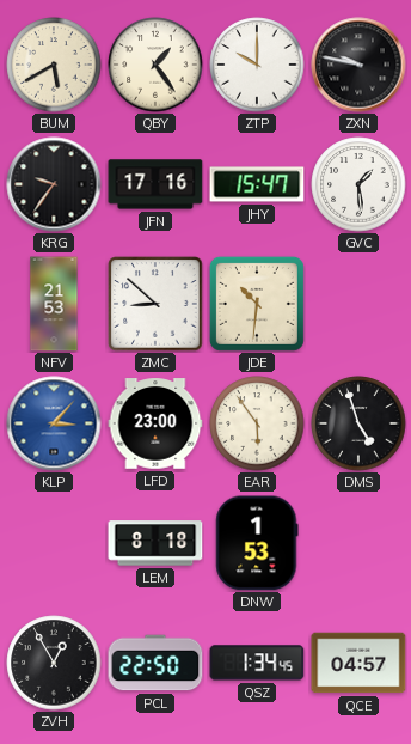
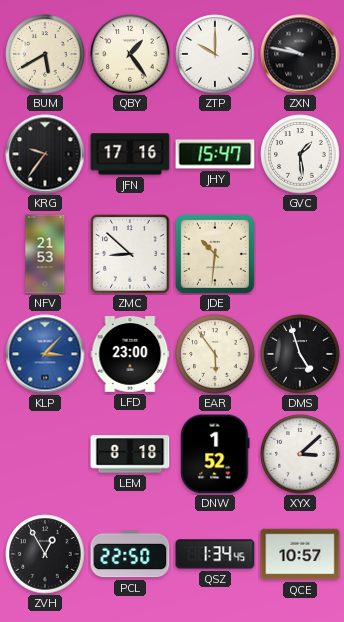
DNW: 1:53 -> 1:52
XYX: none -> 3:08
QCE: 04:57 -> 10:57
